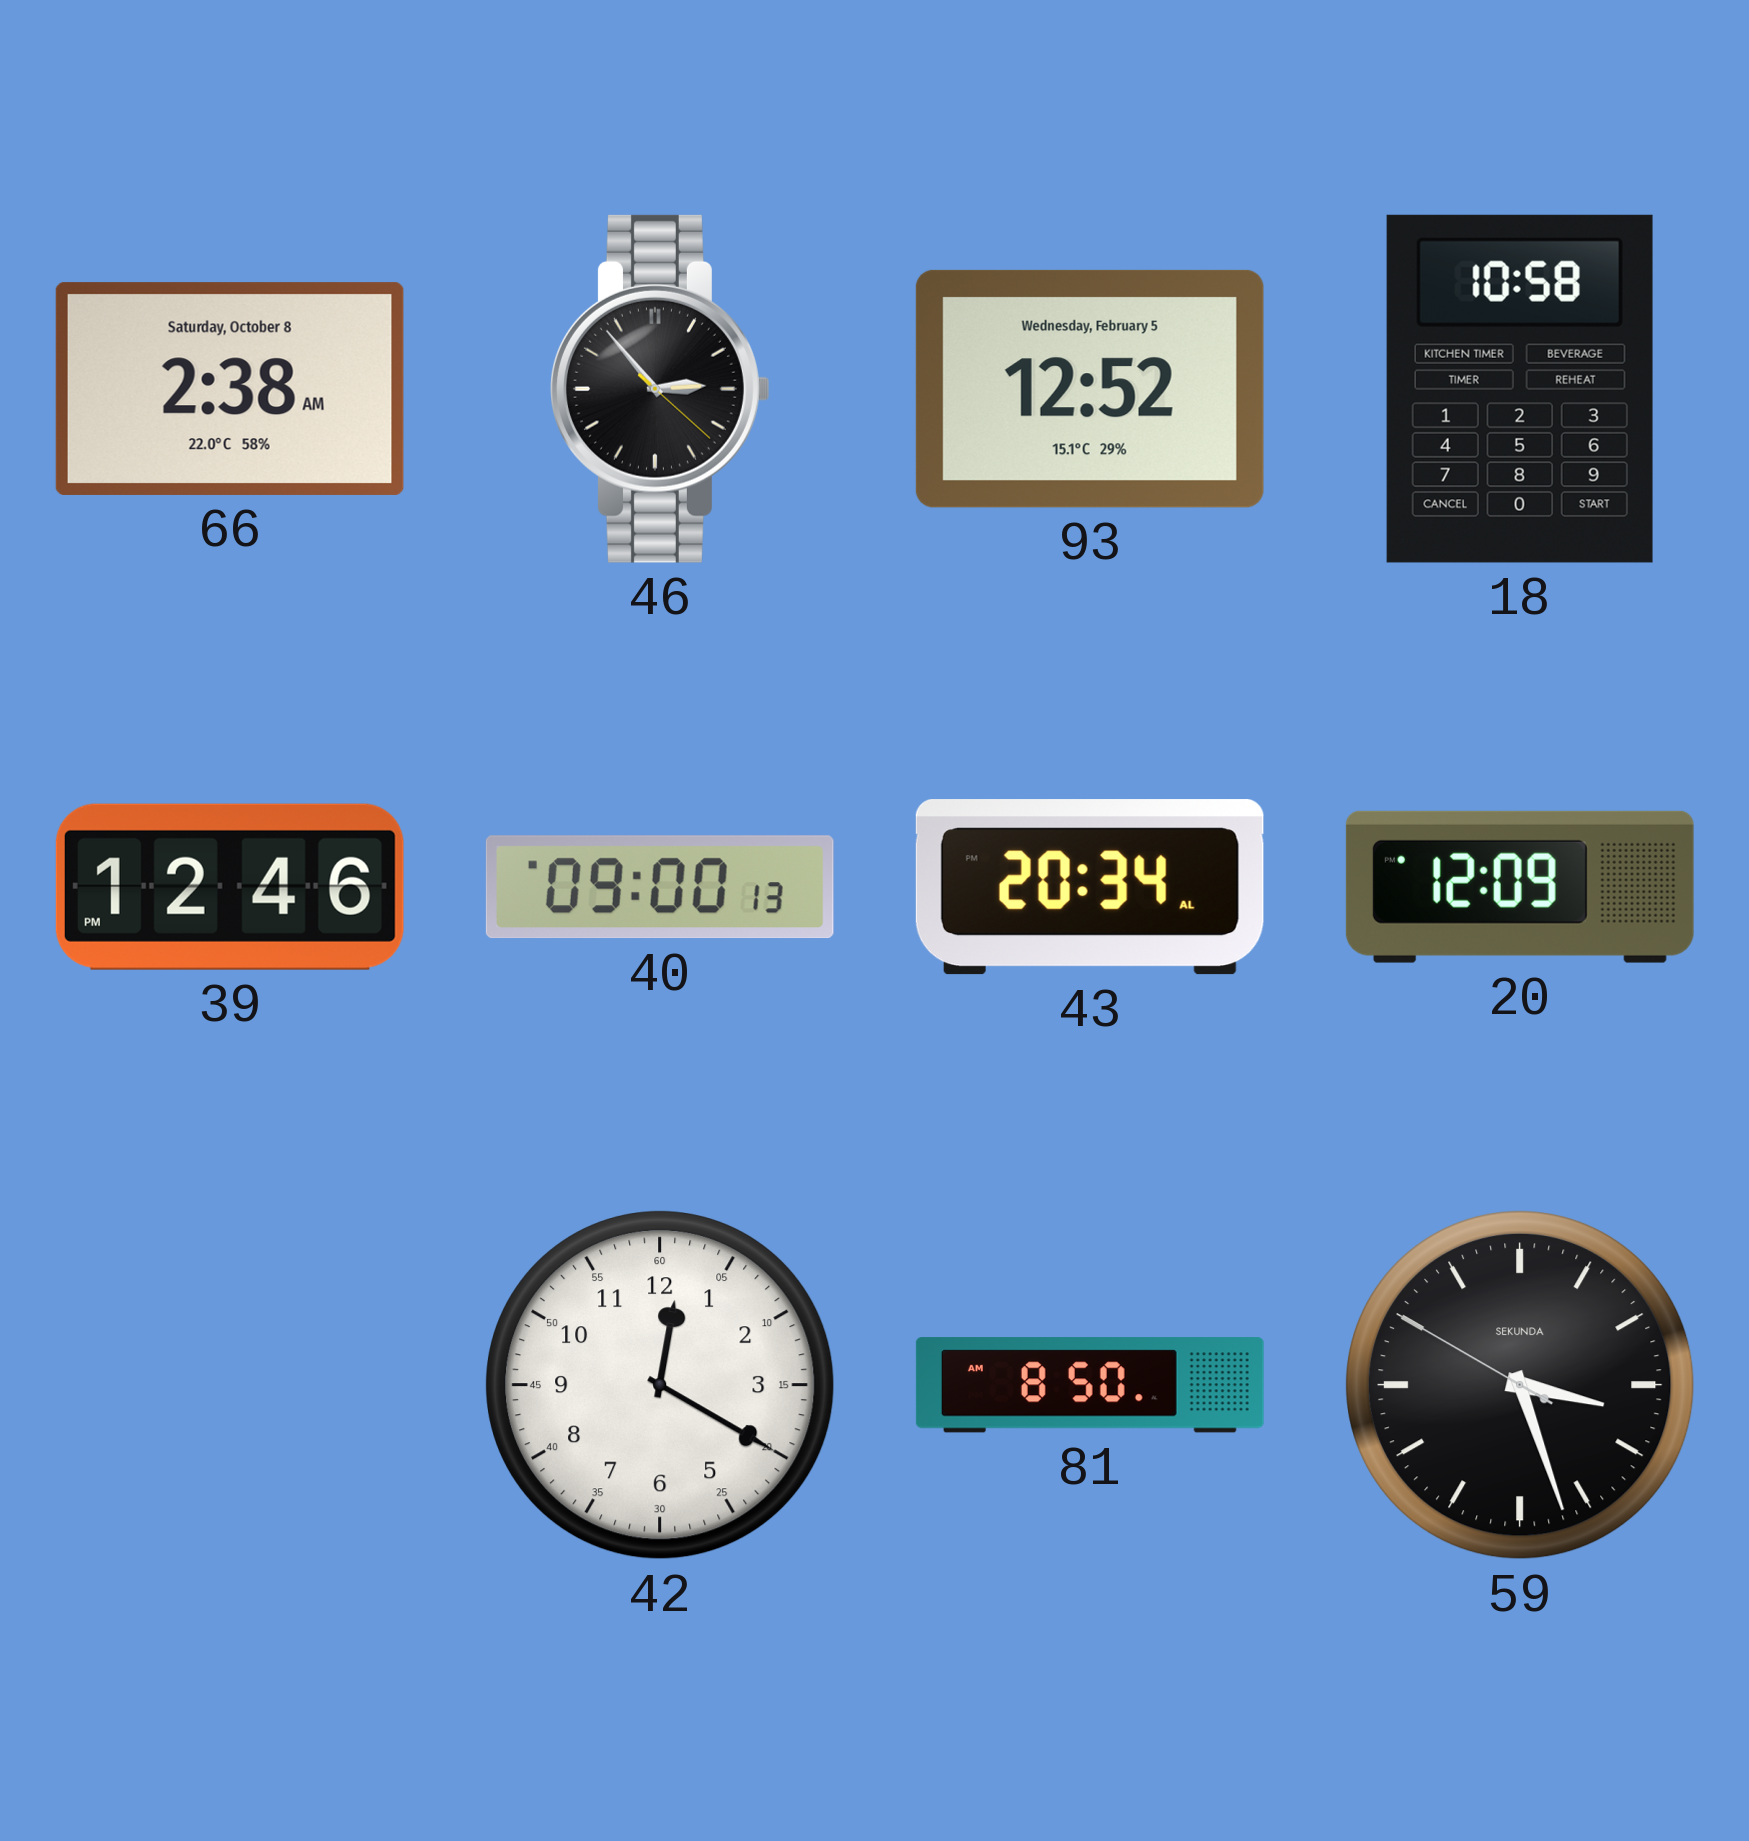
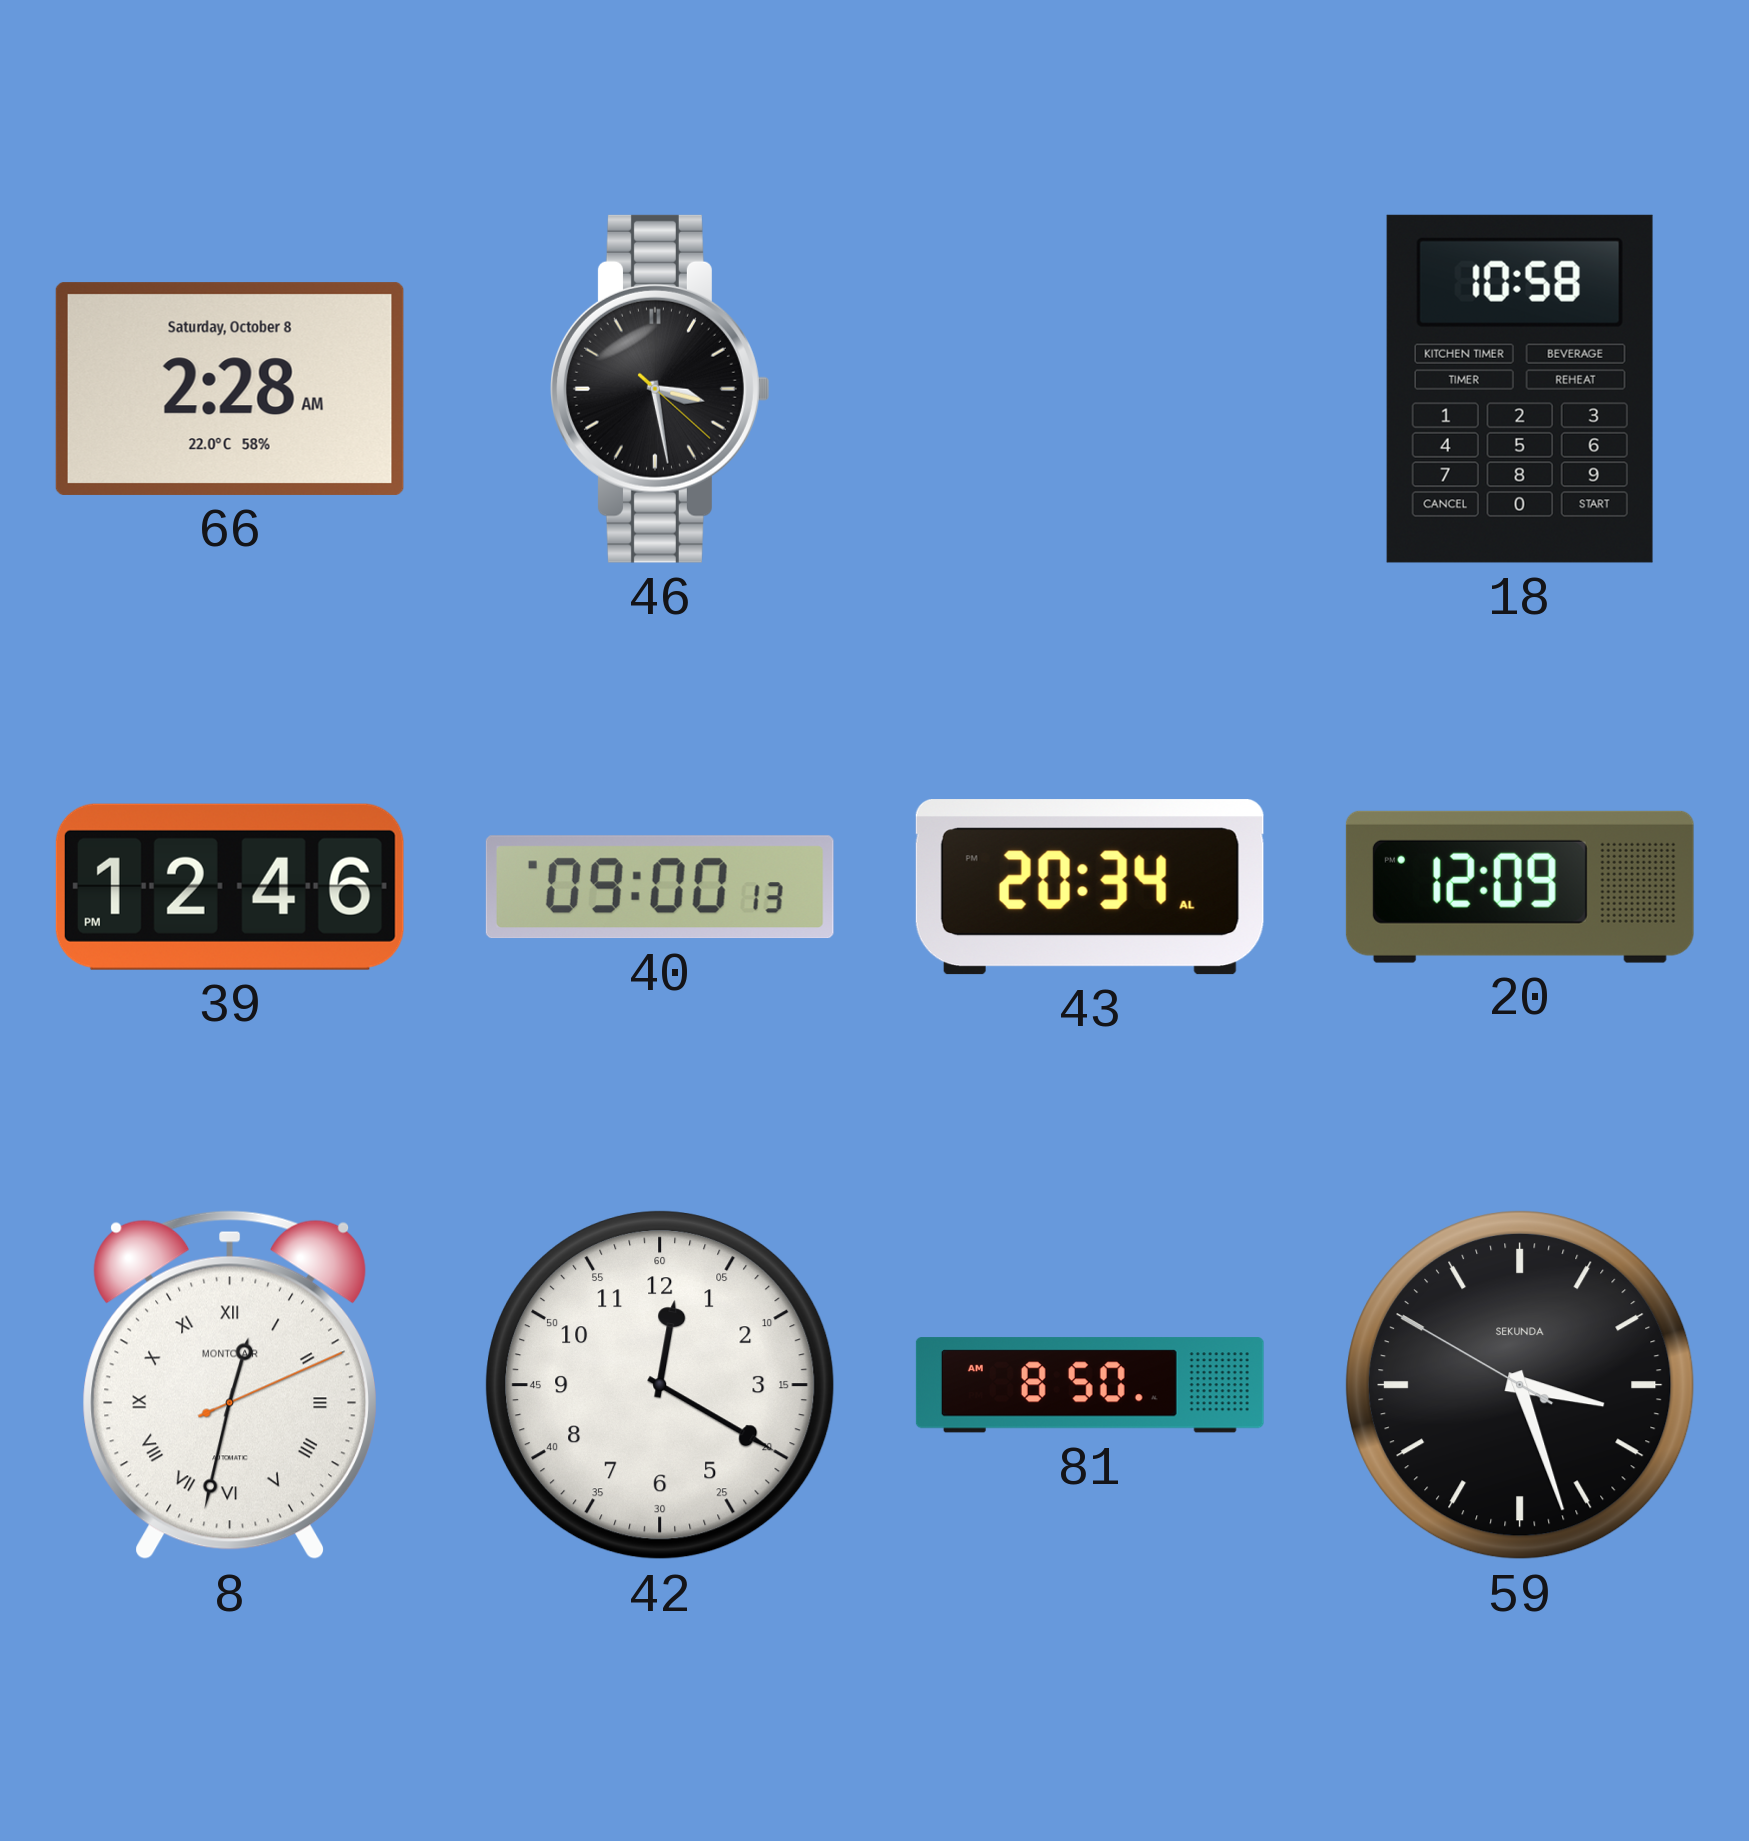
66: 2:38 -> 2:28
46: 2:53 -> 3:28
93: 12:52 -> none
8: none -> 12:32
